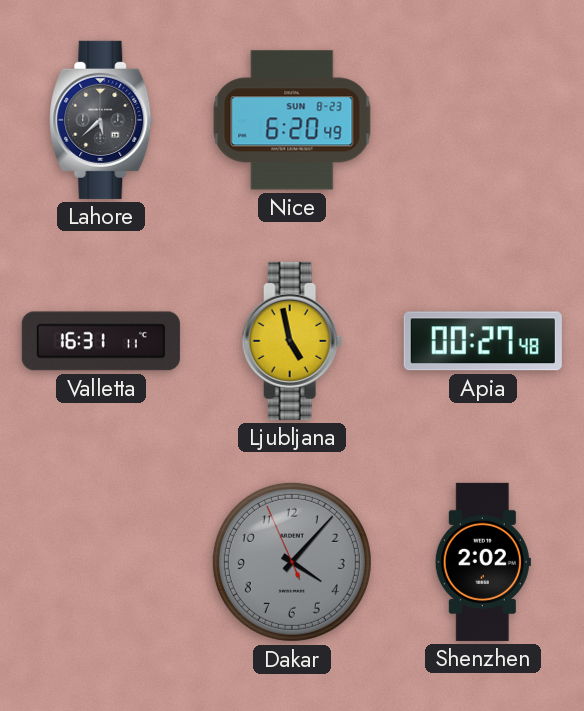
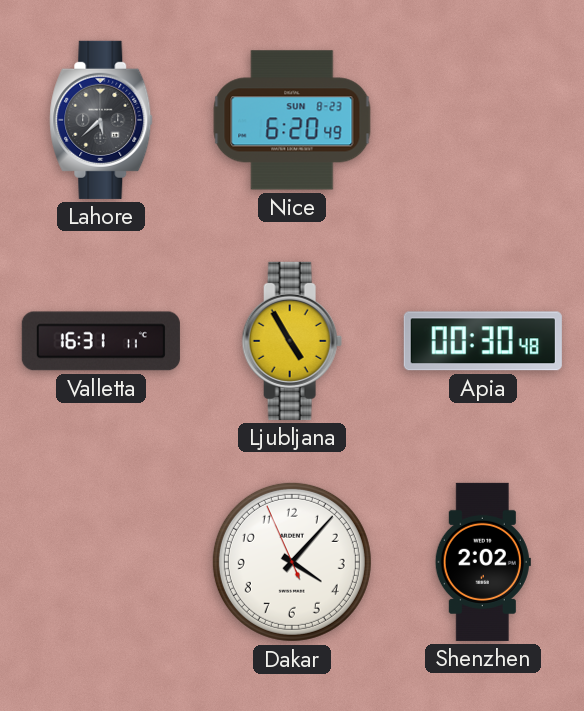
Ljubljana: 4:58 -> 4:55
Apia: 00:27 -> 00:30
Dakar dial: grey -> white
